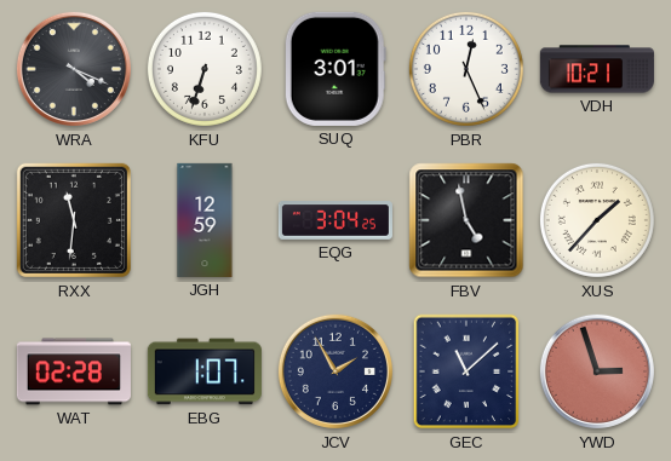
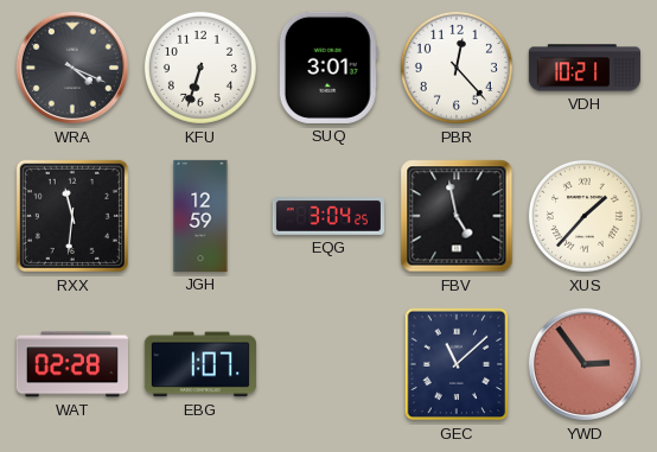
PBR: 12:26 -> 12:23
JCV: 1:55 -> none
YWD: 2:57 -> 2:54
